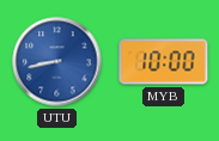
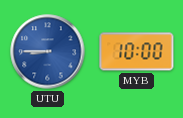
UTU: 8:43 -> 8:45
